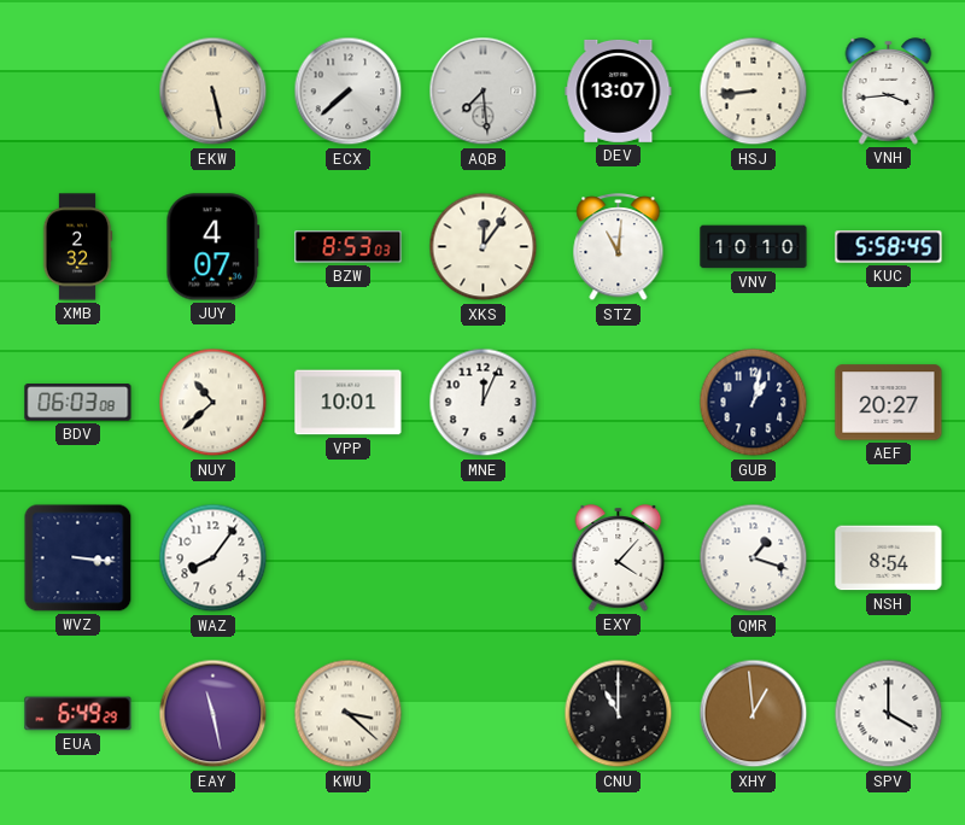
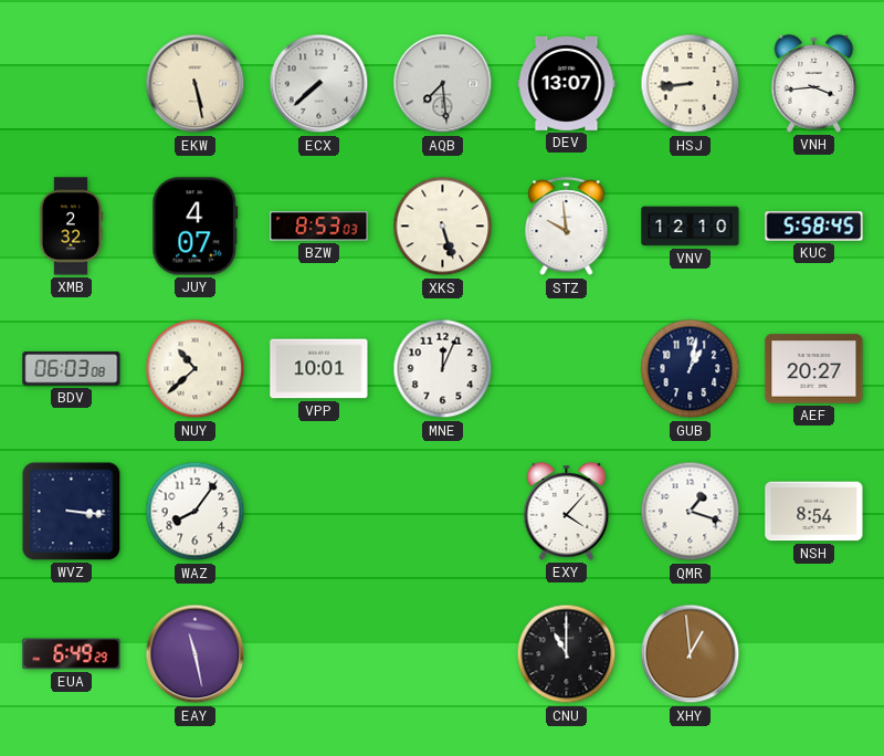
XKS: 12:06 -> 5:27
STZ: 11:01 -> 9:59
VNV: 10:10 -> 12:10
KWU: 3:22 -> none
SPV: 4:00 -> none
